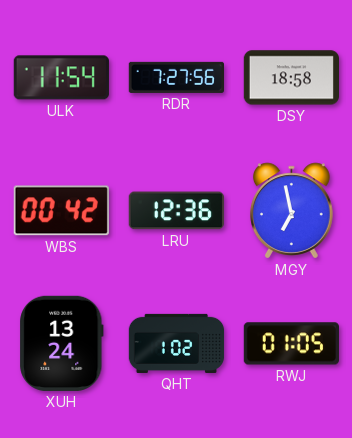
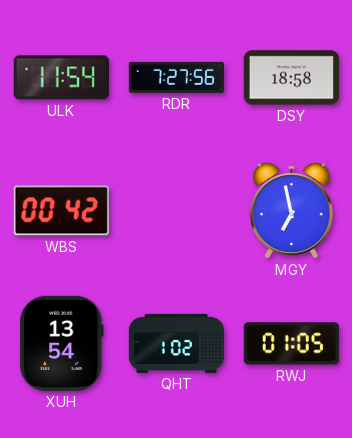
LRU: 12:36 -> none
XUH: 13:24 -> 13:54
